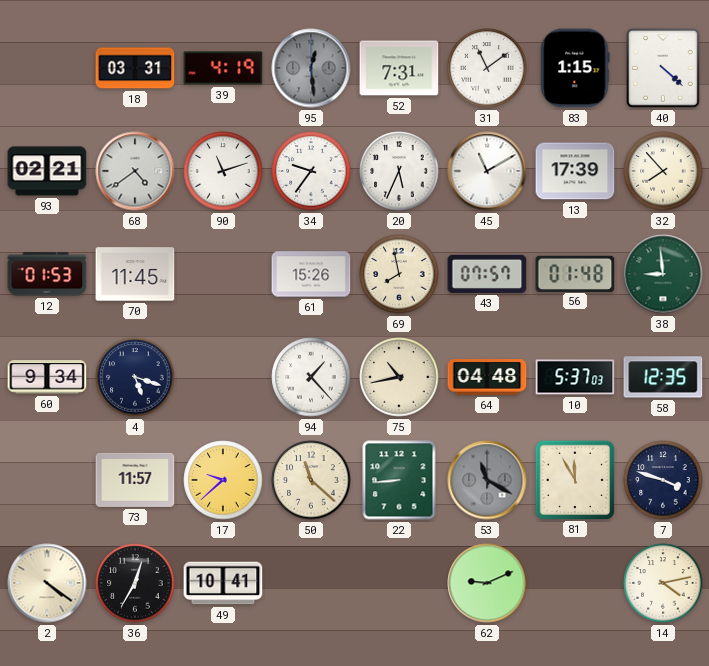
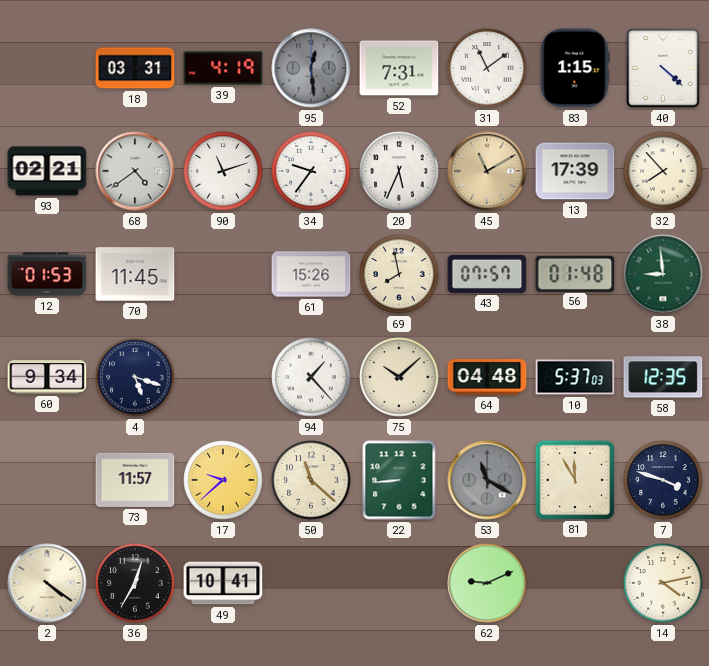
45 dial: white -> champagne
75: 10:43 -> 10:08
